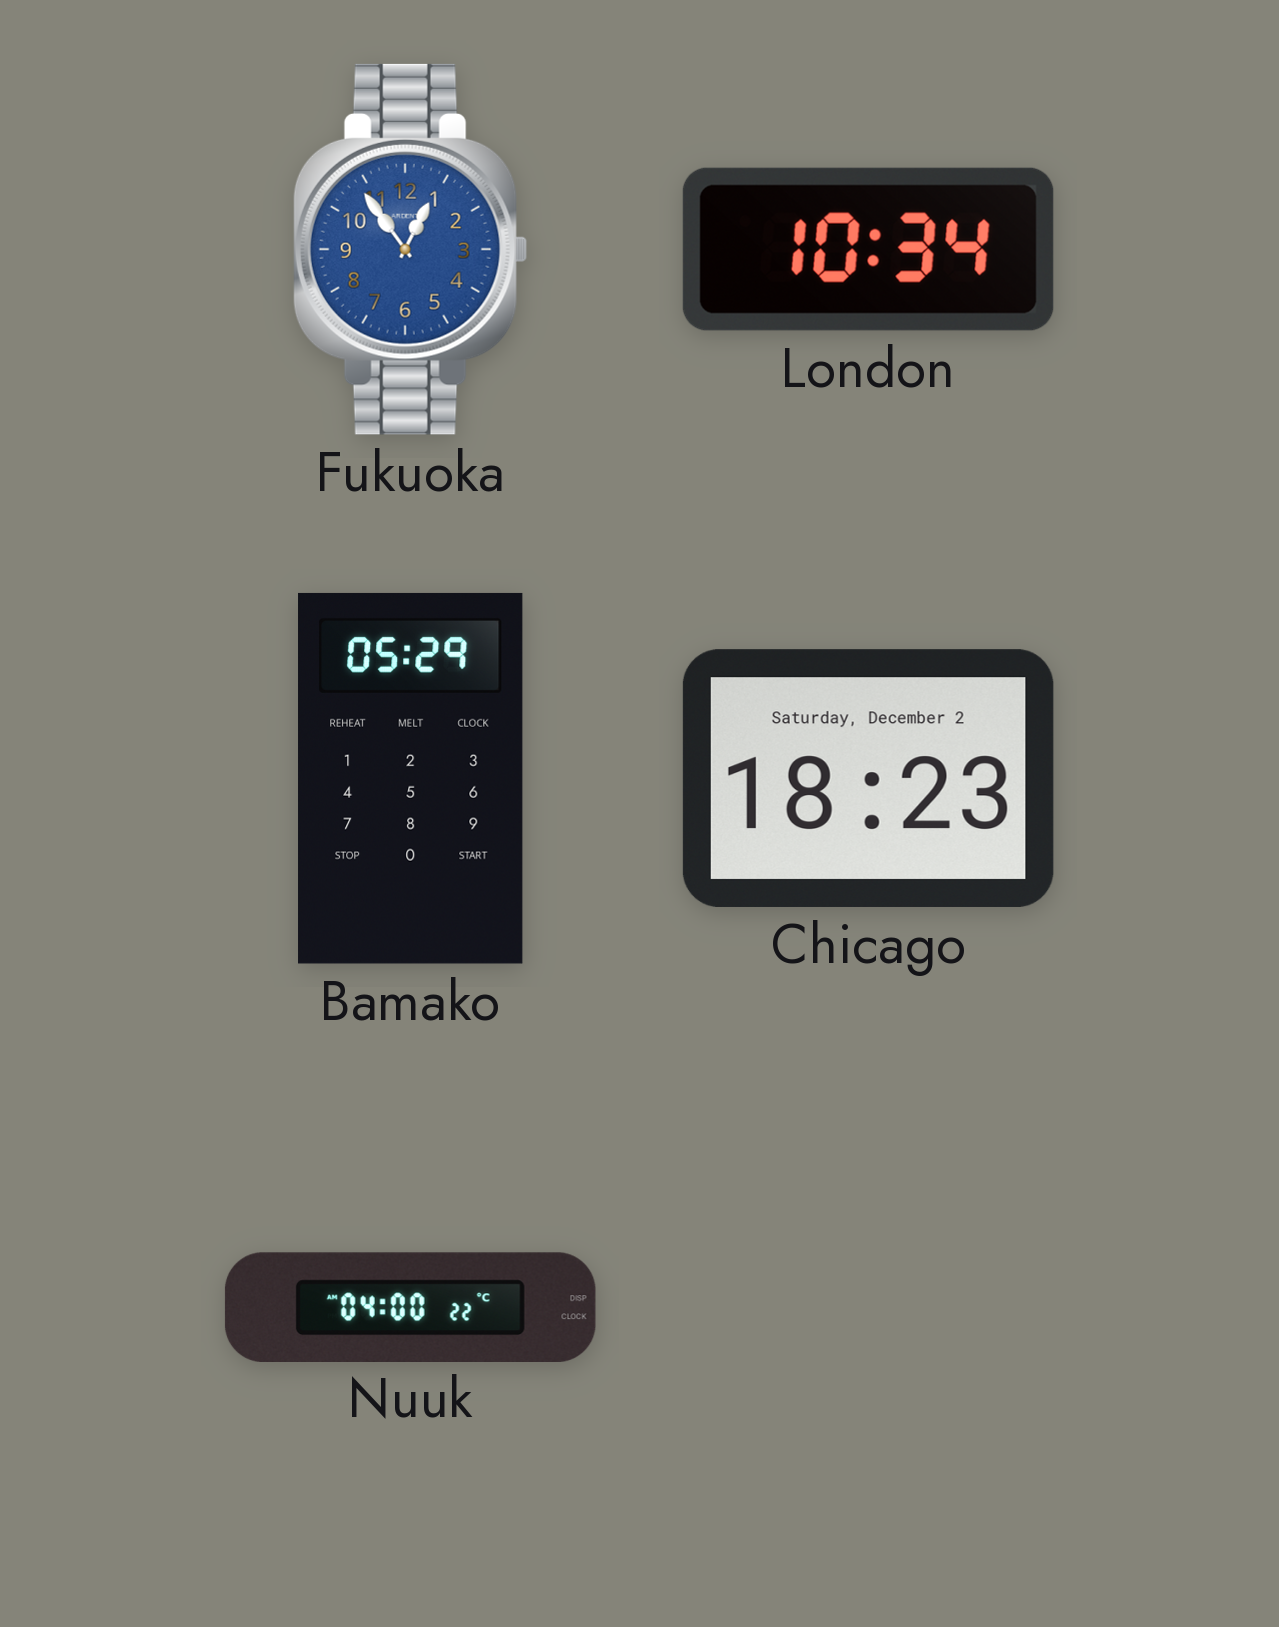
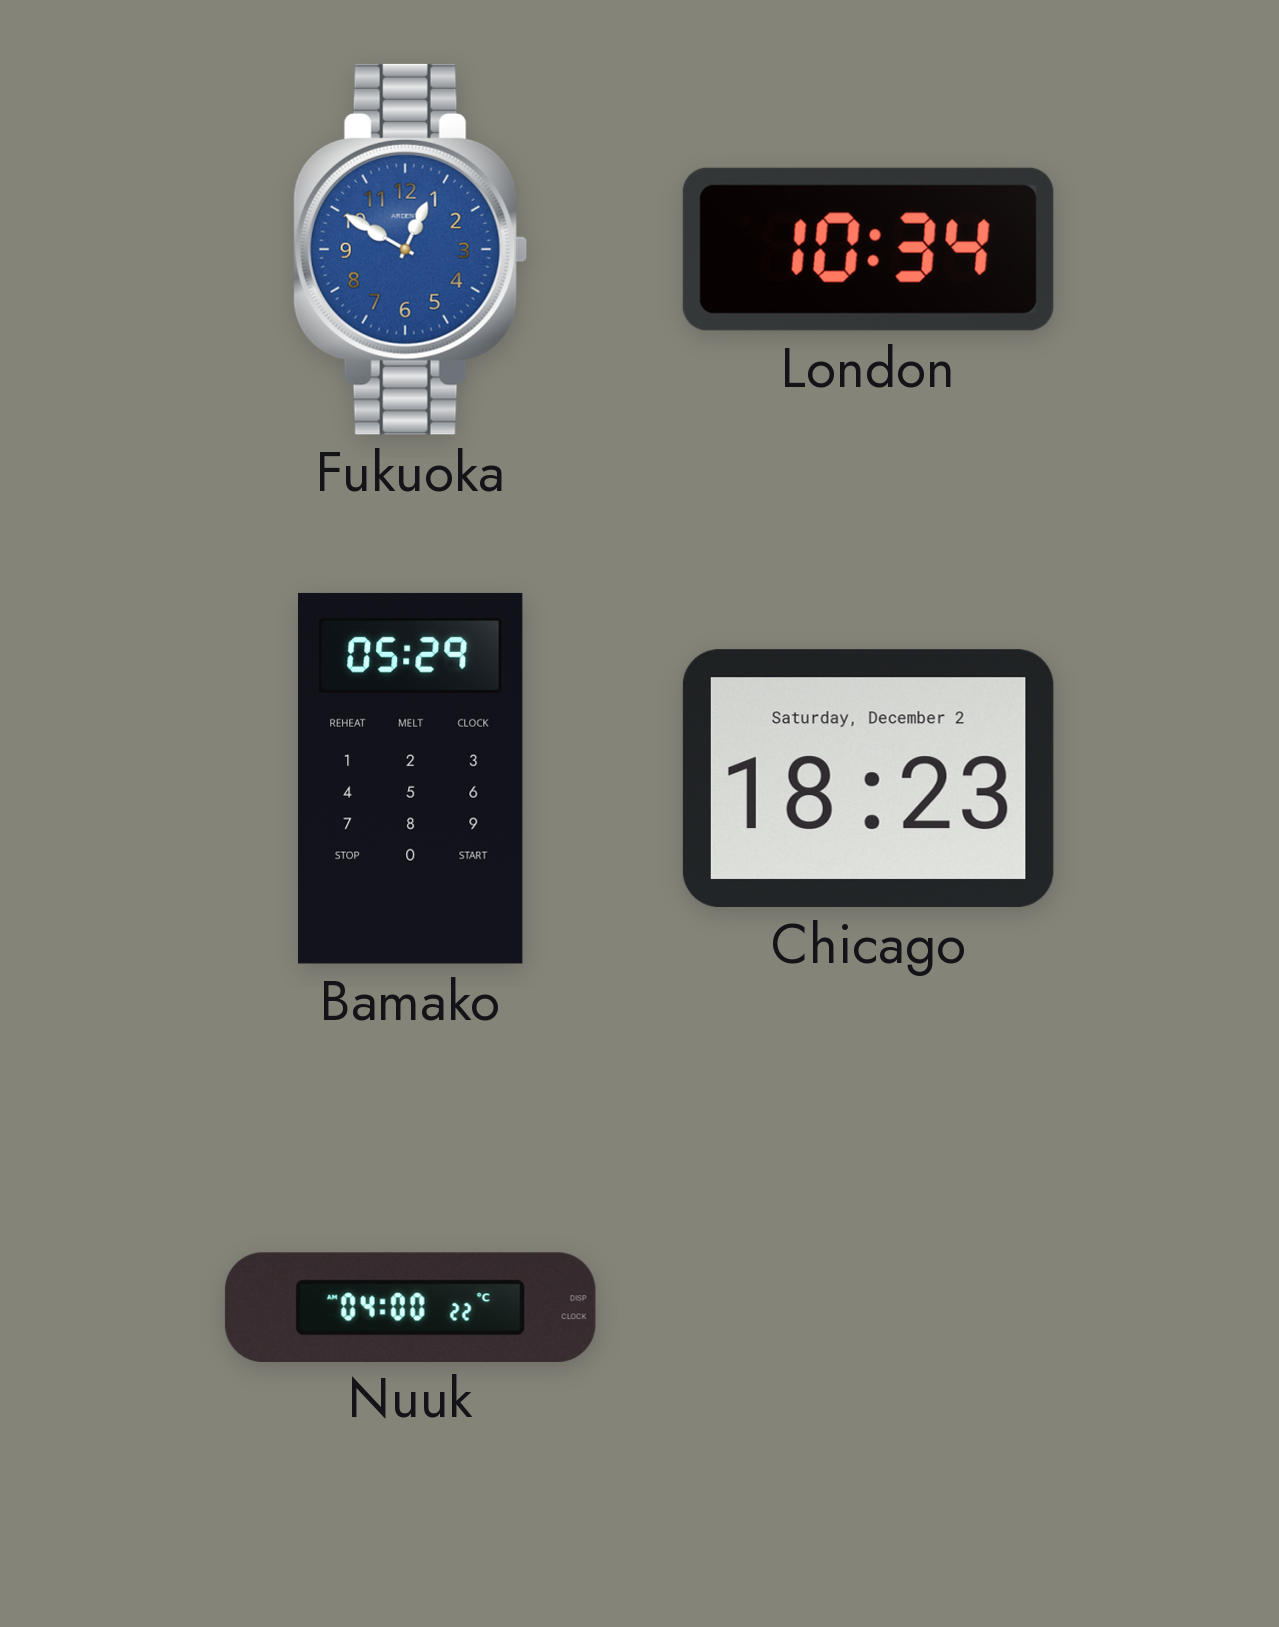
Fukuoka: 12:54 -> 12:50
